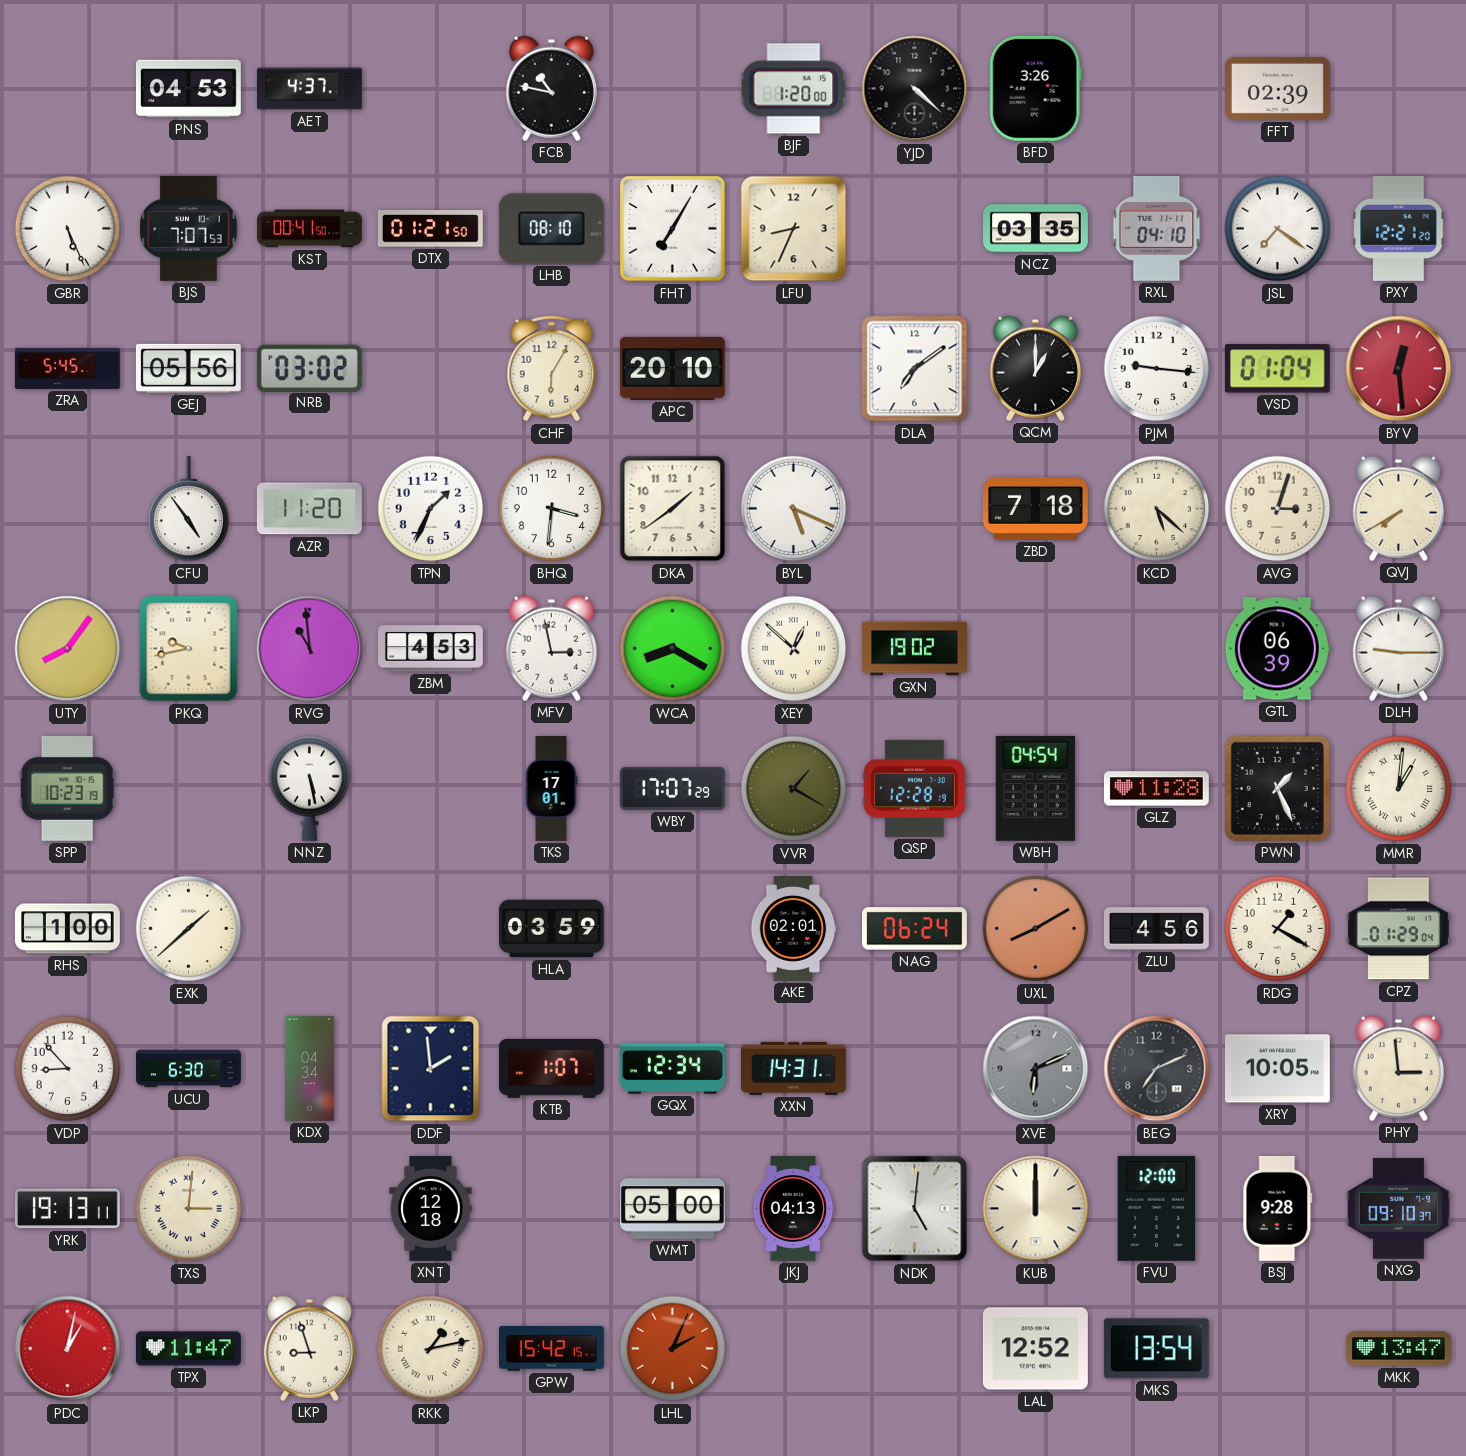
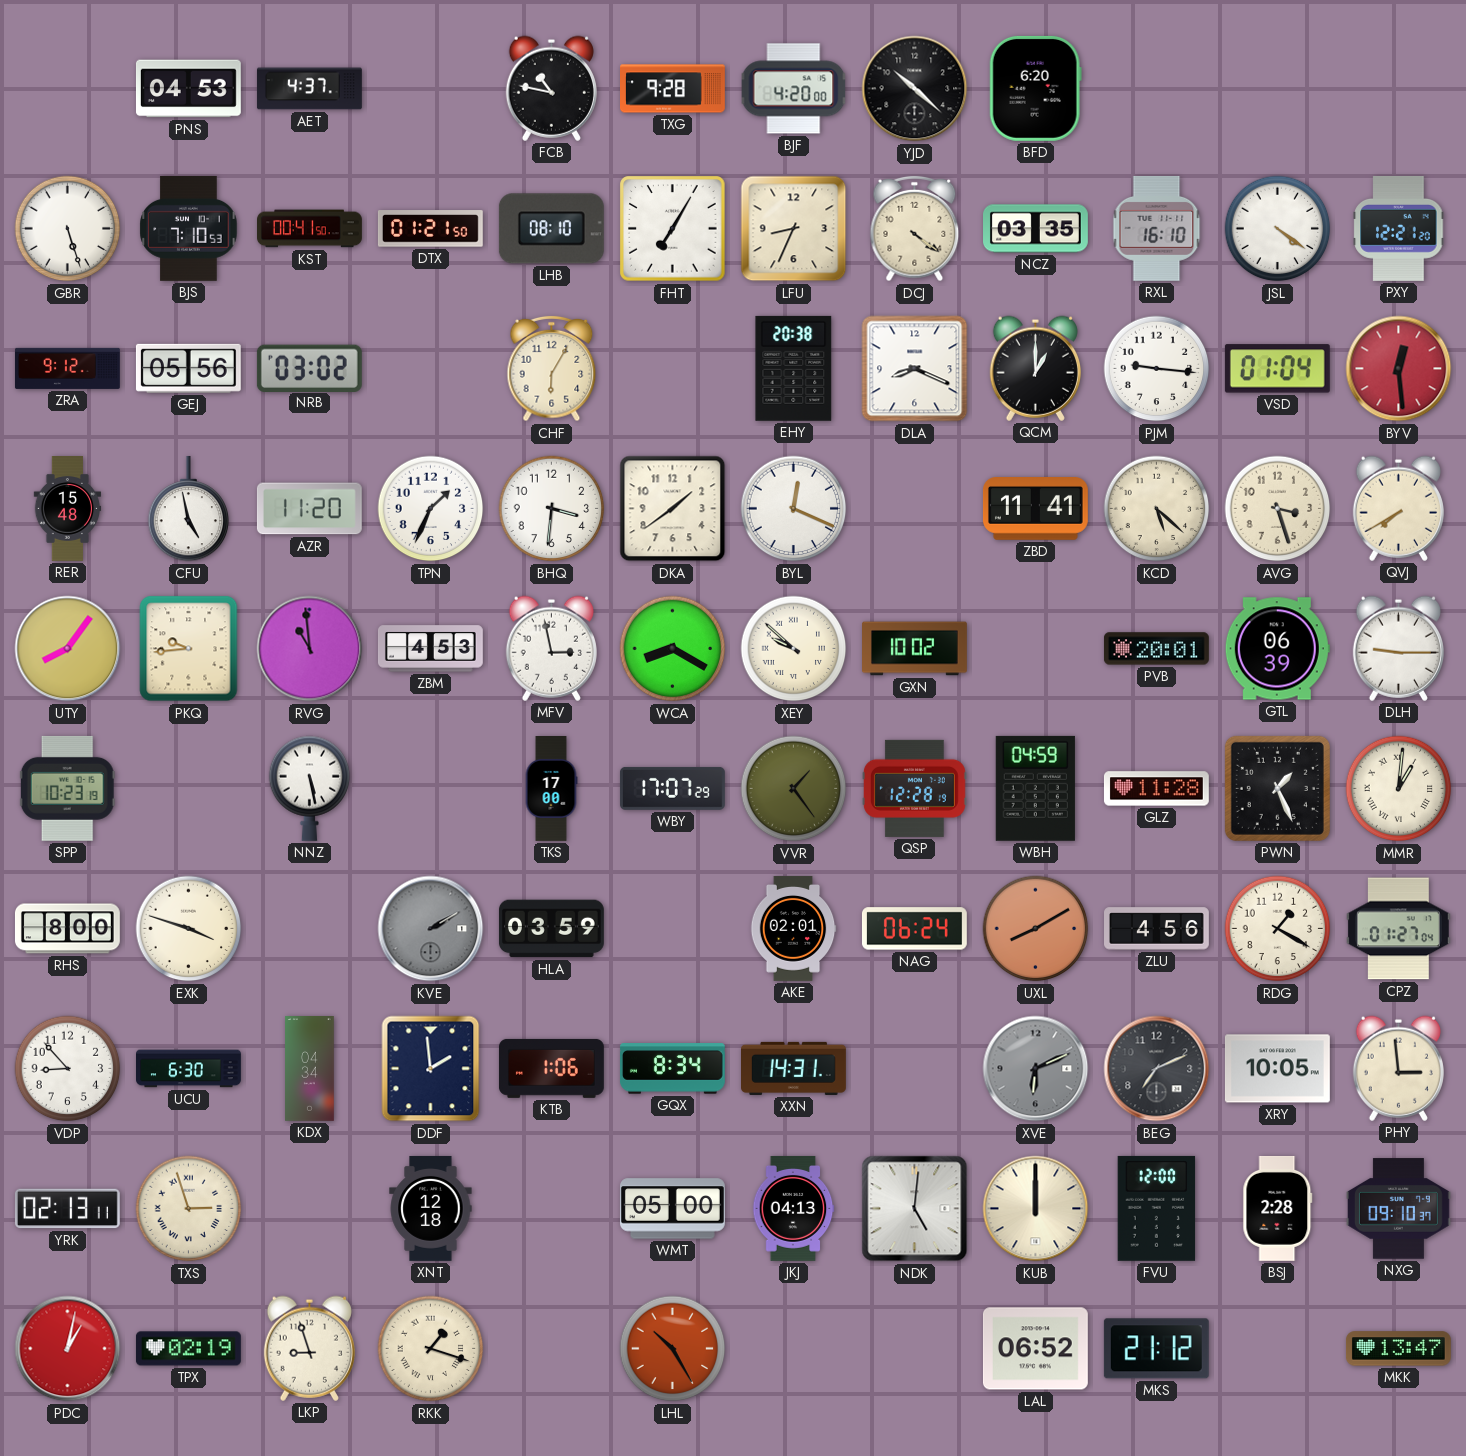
TXG: none -> 9:28
BJF: 1:20 -> 4:20
YJD: 4:22 -> 10:22
BFD: 3:26 -> 6:20
FFT: 02:39 -> none
GBR: 5:26 -> 5:27
BJS: 7:07 -> 7:10
DCJ: none -> 4:21
RXL: 04:10 -> 16:10
JSL: 7:21 -> 4:21
ZRA: 5:45 -> 9:12
APC: 20:10 -> none
EHY: none -> 20:38
DLA: 7:09 -> 8:19
RER: none -> 15:48
CFU: 4:54 -> 4:58
BYL: 5:19 -> 12:19
ZBD: 7:18 -> 11:41
AVG: 3:03 -> 3:27
PKQ: 9:43 -> 9:44
XEY: 12:52 -> 9:52
GXN: 19:02 -> 10:02
PVB: none -> 20:01
TKS: 17:01 -> 17:00
VVR: 1:20 -> 1:24
WBH: 04:54 -> 04:59
RHS: 1:00 -> 8:00
EXK: 1:38 -> 3:48
KVE: none -> 2:10
CPZ: 01:29 -> 01:27
KTB: 1:07 -> 1:06
GQX: 12:34 -> 8:34
YRK: 19:13 -> 02:13
TXS: 3:01 -> 2:57
BSJ: 9:28 -> 2:28
TPX: 11:47 -> 02:19
RKK: 1:13 -> 1:18
GPW: 15:42 -> none
LHL: 2:04 -> 10:25
LAL: 12:52 -> 06:52
MKS: 13:54 -> 21:12
